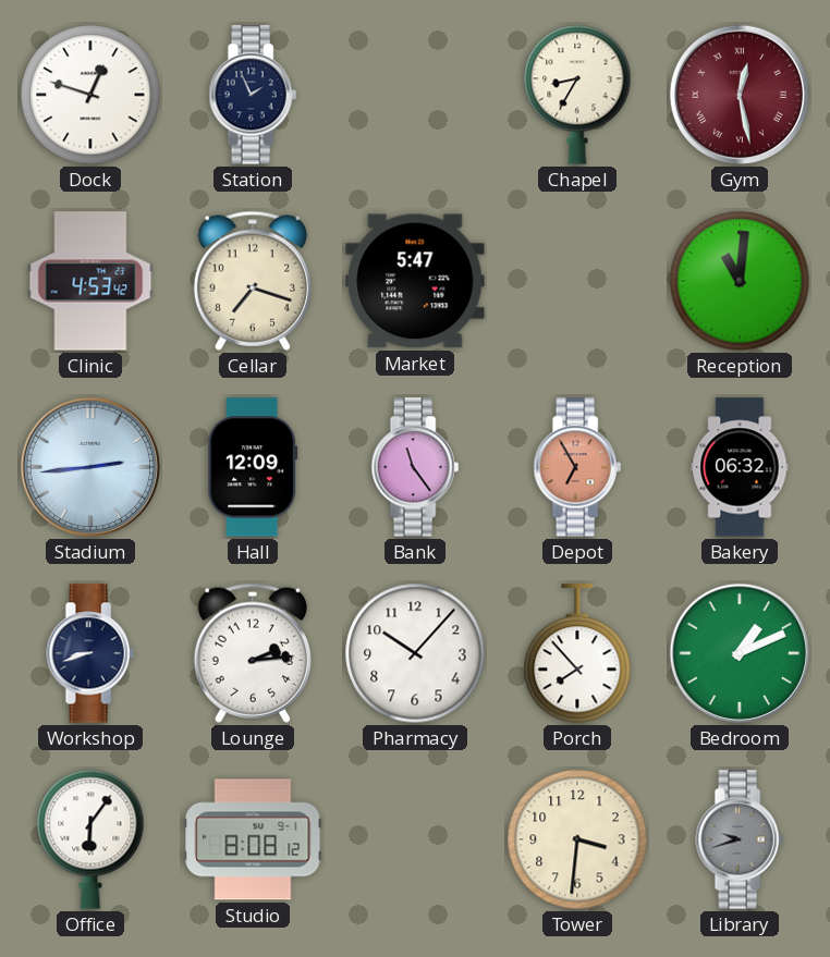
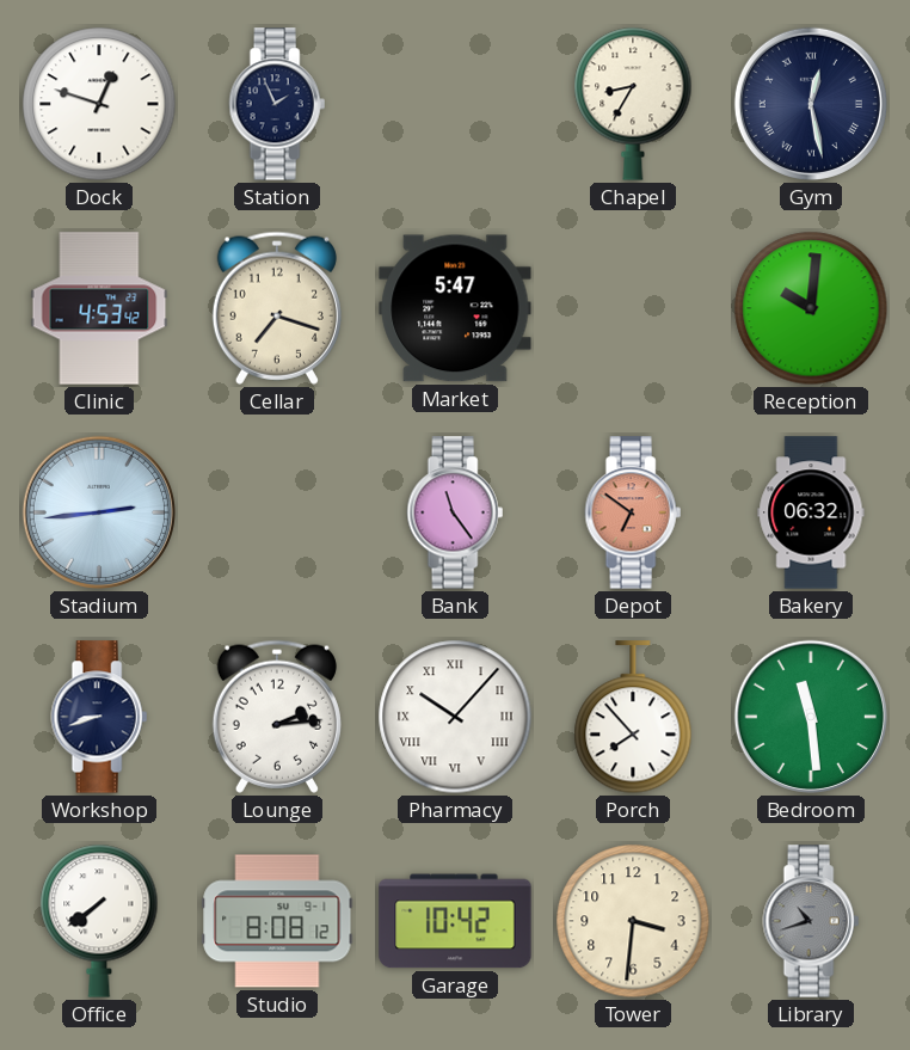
Gym dial: burgundy -> navy
Reception: 11:01 -> 10:01
Hall: 12:09 -> none
Depot: 6:55 -> 6:51
Pharmacy numerals: Arabic -> Roman
Bedroom: 1:11 -> 11:29
Office: 6:06 -> 7:39
Garage: none -> 10:42
Library: 9:42 -> 10:42
